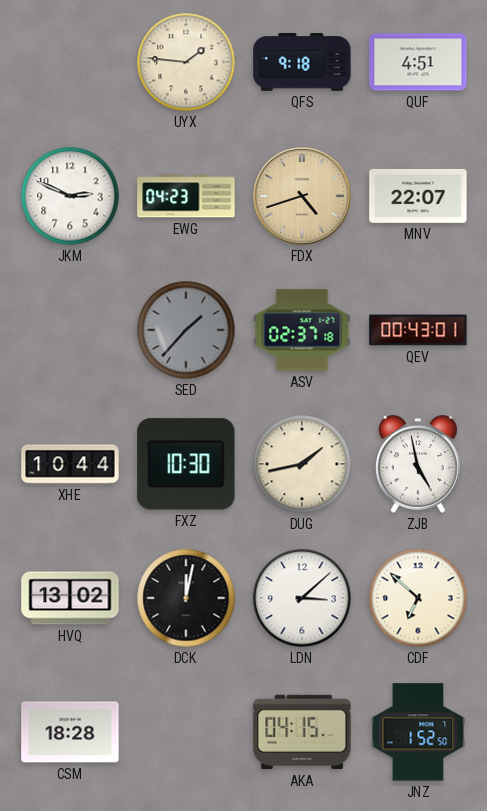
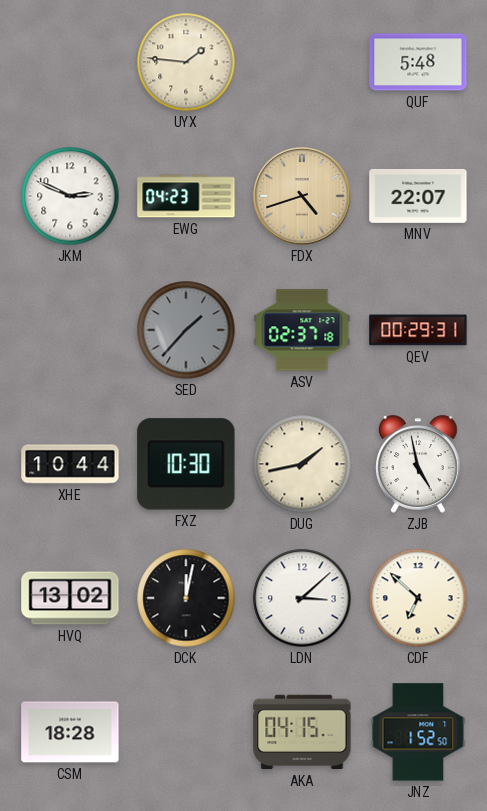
QFS: 9:18 -> none
QUF: 4:51 -> 5:48
QEV: 00:43 -> 00:29
